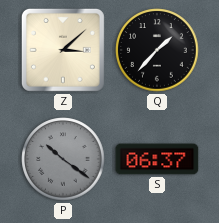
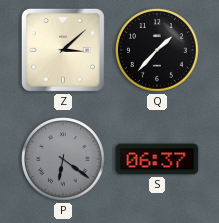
P: 10:21 -> 6:21
